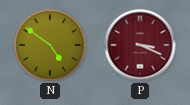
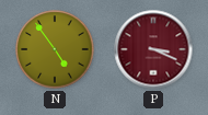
N: 4:51 -> 4:54
